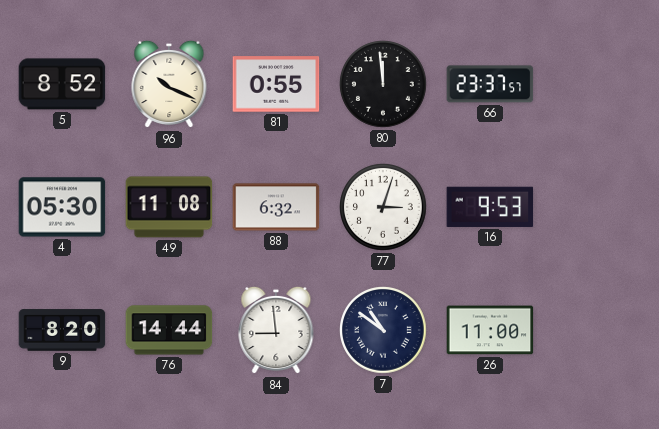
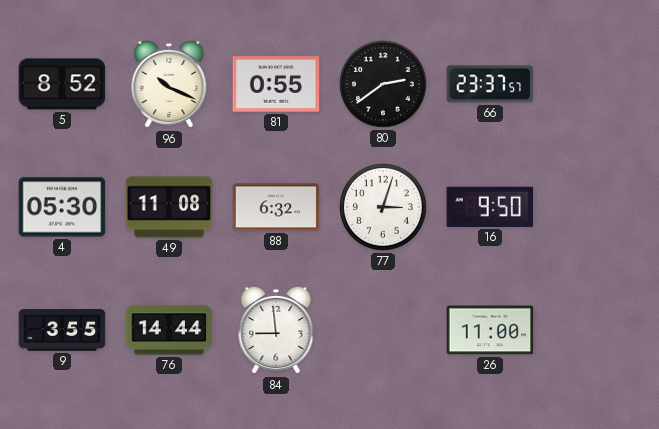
80: 11:59 -> 2:39
16: 9:53 -> 9:50
9: 8:20 -> 3:55
7: 10:51 -> none
